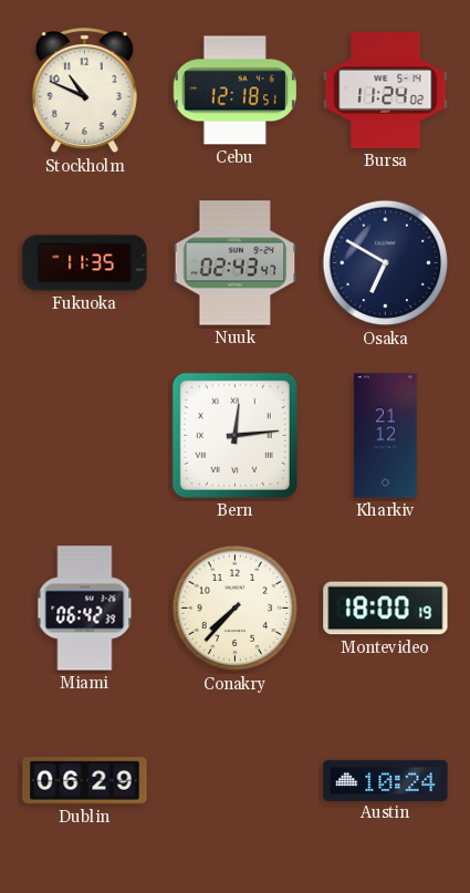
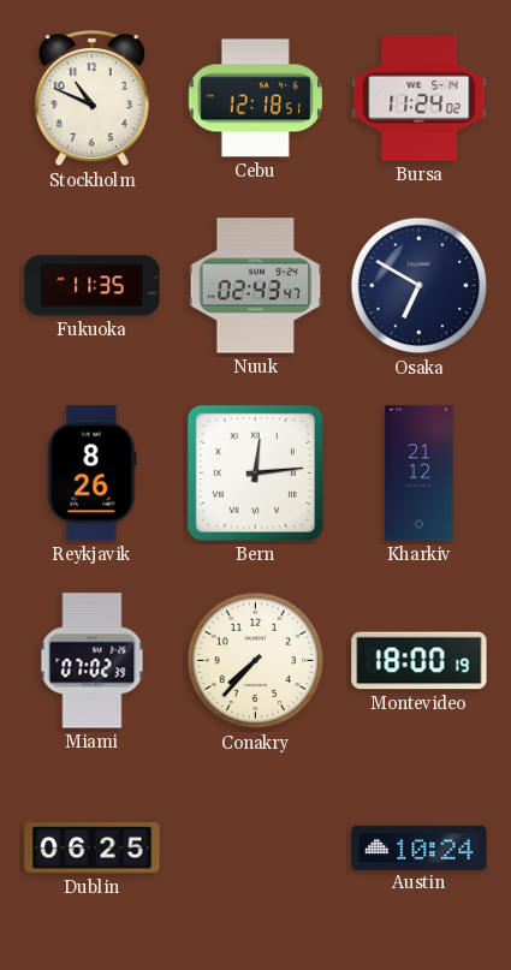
Reykjavik: none -> 8:26
Miami: 06:42 -> 07:02
Dublin: 06:29 -> 06:25
